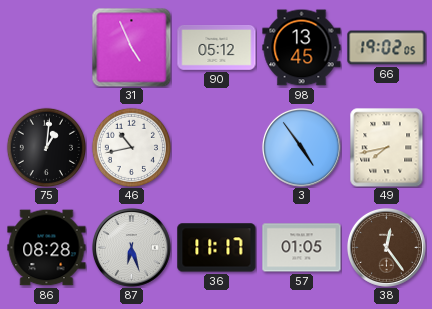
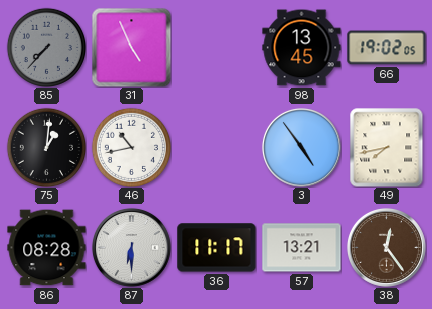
85: none -> 7:37
90: 05:12 -> none
87: 6:27 -> 6:30
57: 01:05 -> 13:21
